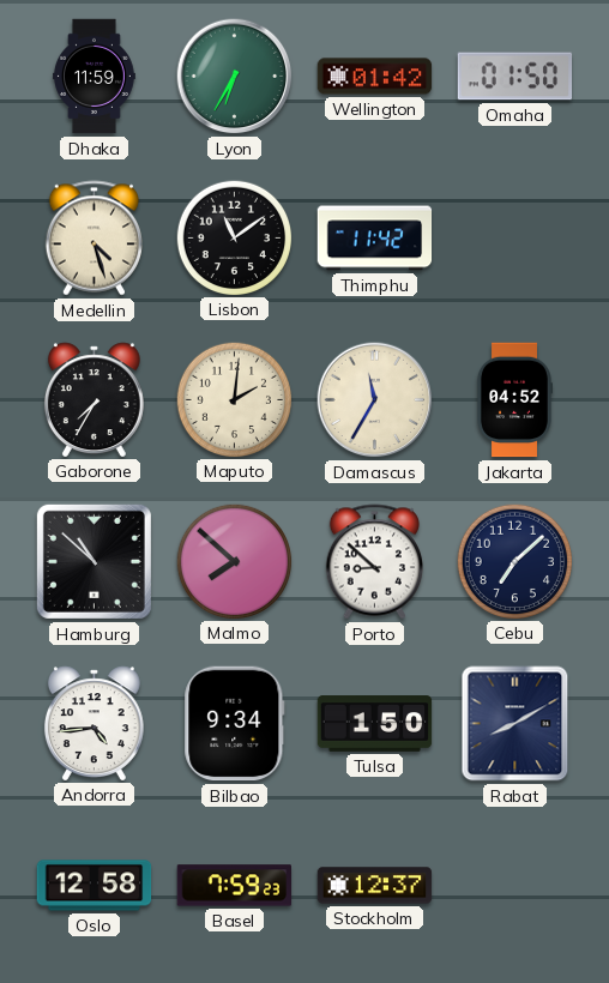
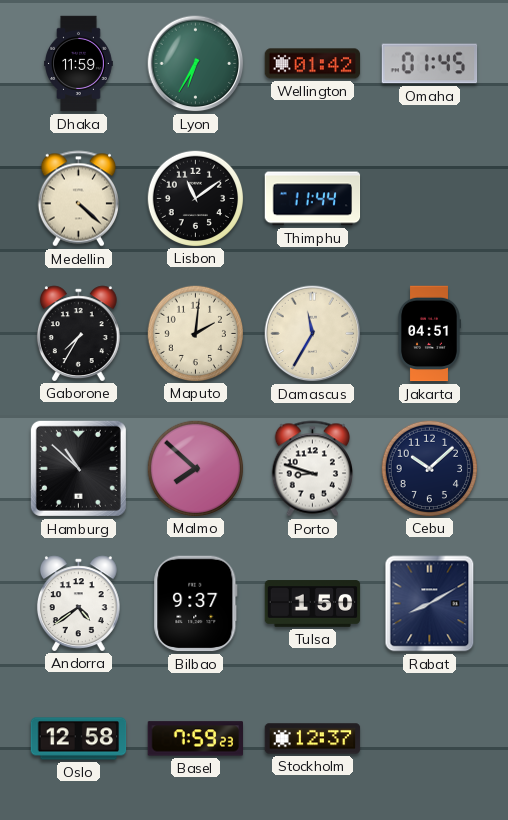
Omaha: 01:50 -> 01:45
Medellin: 4:27 -> 4:22
Thimphu: 11:42 -> 11:44
Jakarta: 04:52 -> 04:51
Porto: 8:52 -> 8:48
Cebu: 7:08 -> 10:08
Andorra: 4:44 -> 4:39
Bilbao: 9:34 -> 9:37
